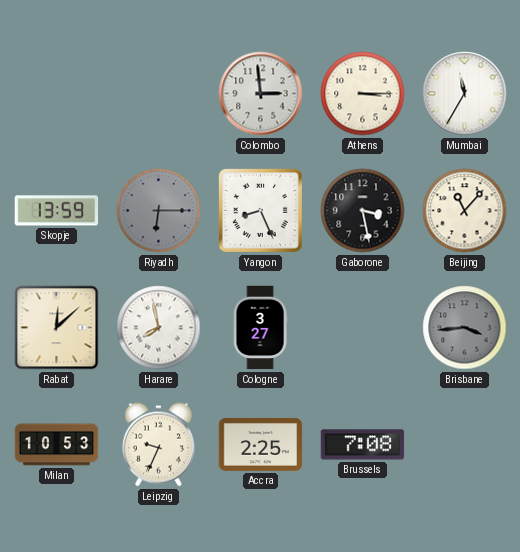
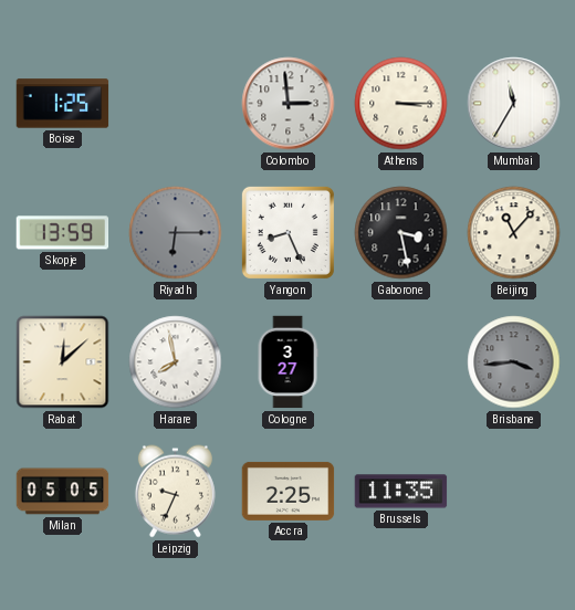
Boise: none -> 1:25
Milan: 10:53 -> 05:05
Brussels: 7:08 -> 11:35
